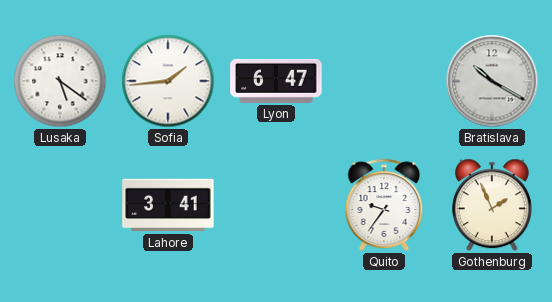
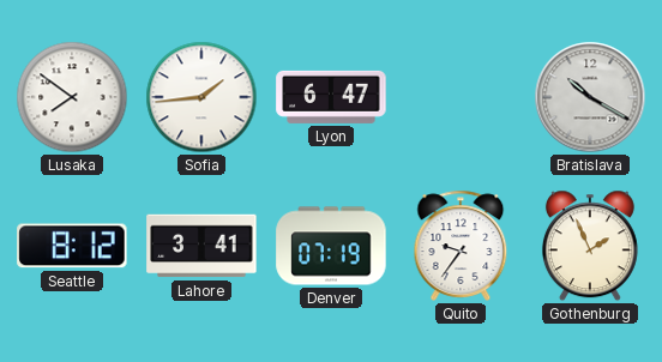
Lusaka: 5:21 -> 7:51
Seattle: none -> 8:12
Denver: none -> 07:19
